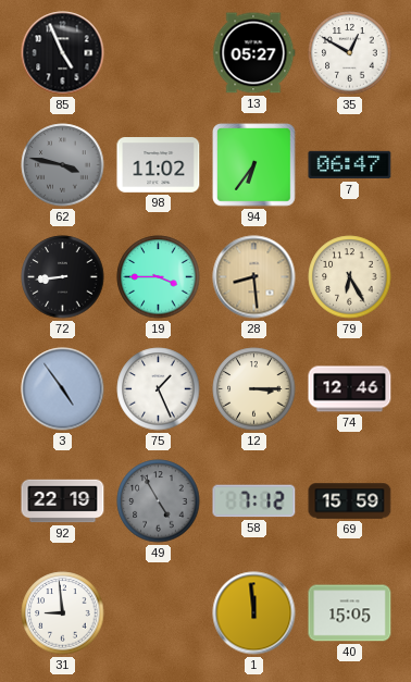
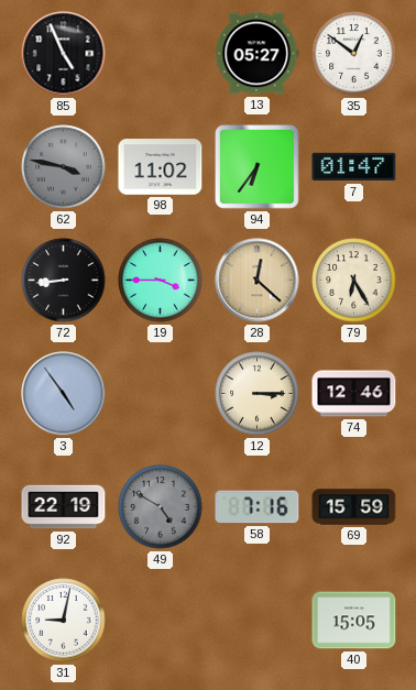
35: 12:50 -> 12:51
7: 06:47 -> 01:47
28: 8:29 -> 12:22
75: 1:26 -> none
49: 4:55 -> 4:50
58: 7:12 -> 7:16
31: 8:59 -> 9:02
1: 11:59 -> none
